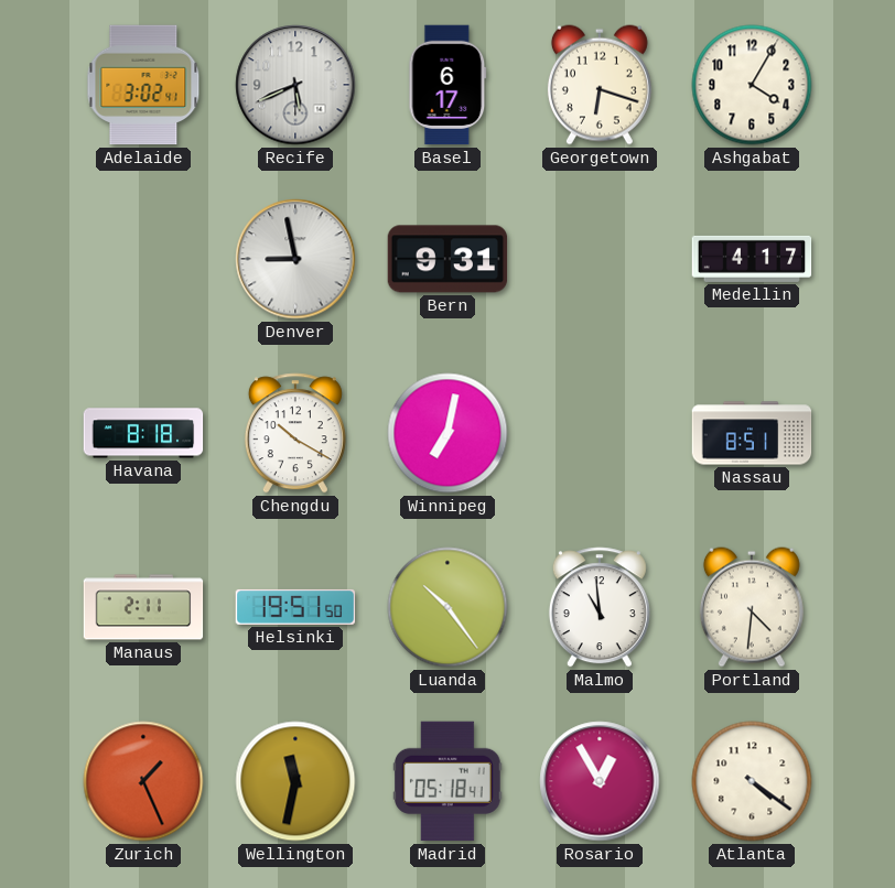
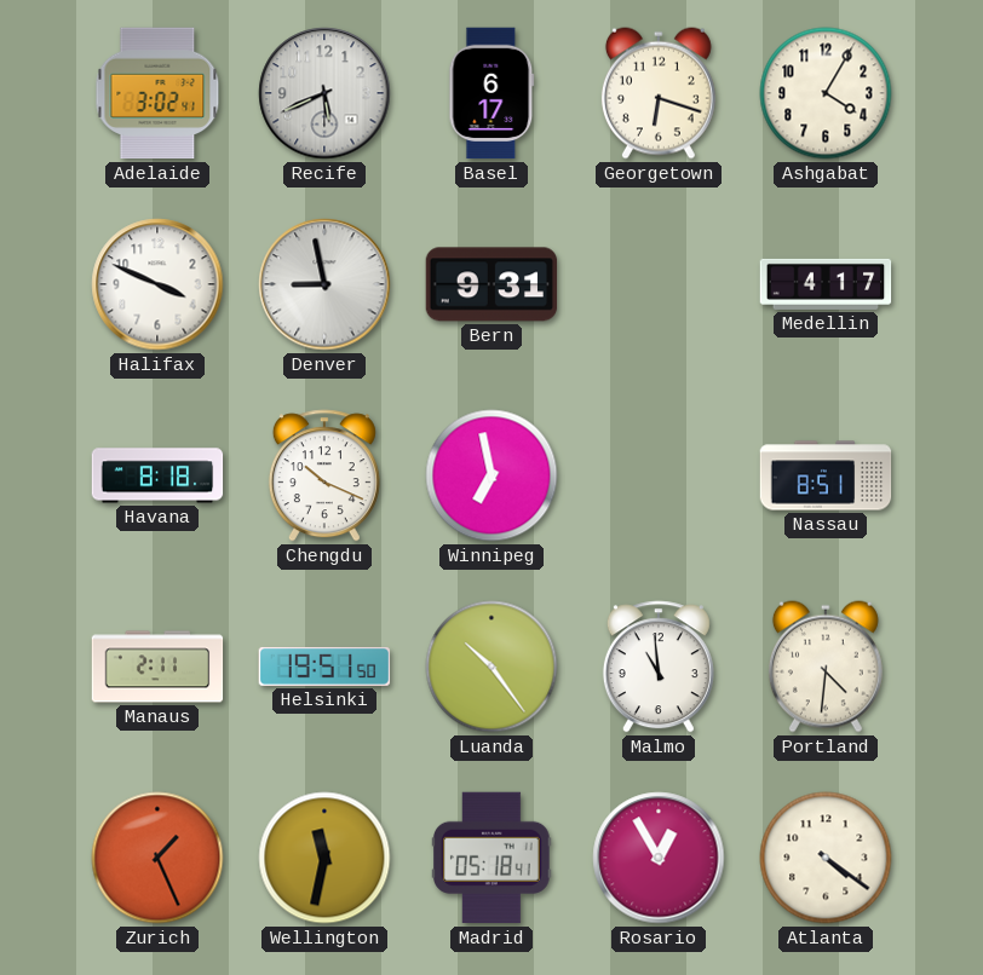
Halifax: none -> 3:49
Chengdu: 10:20 -> 10:19
Winnipeg: 7:02 -> 6:58
